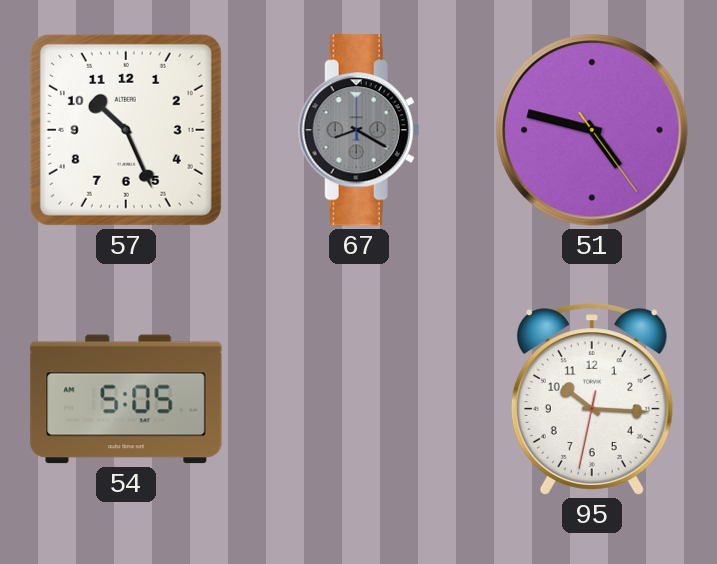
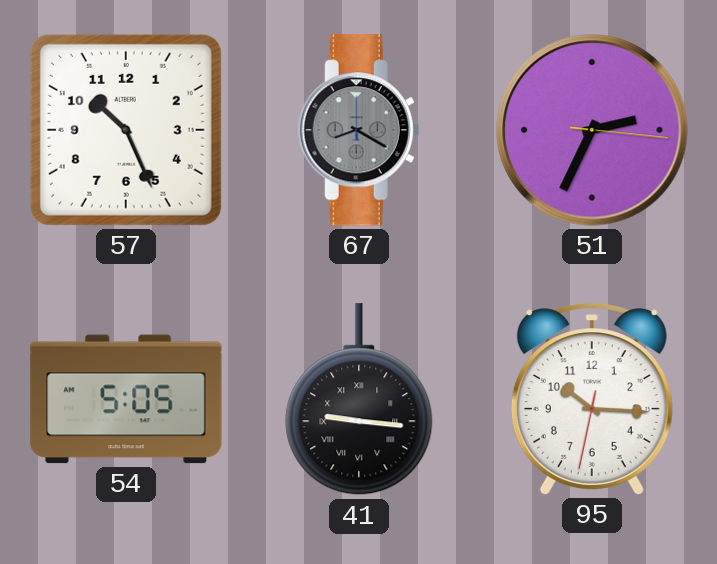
51: 4:47 -> 2:34
41: none -> 9:16
